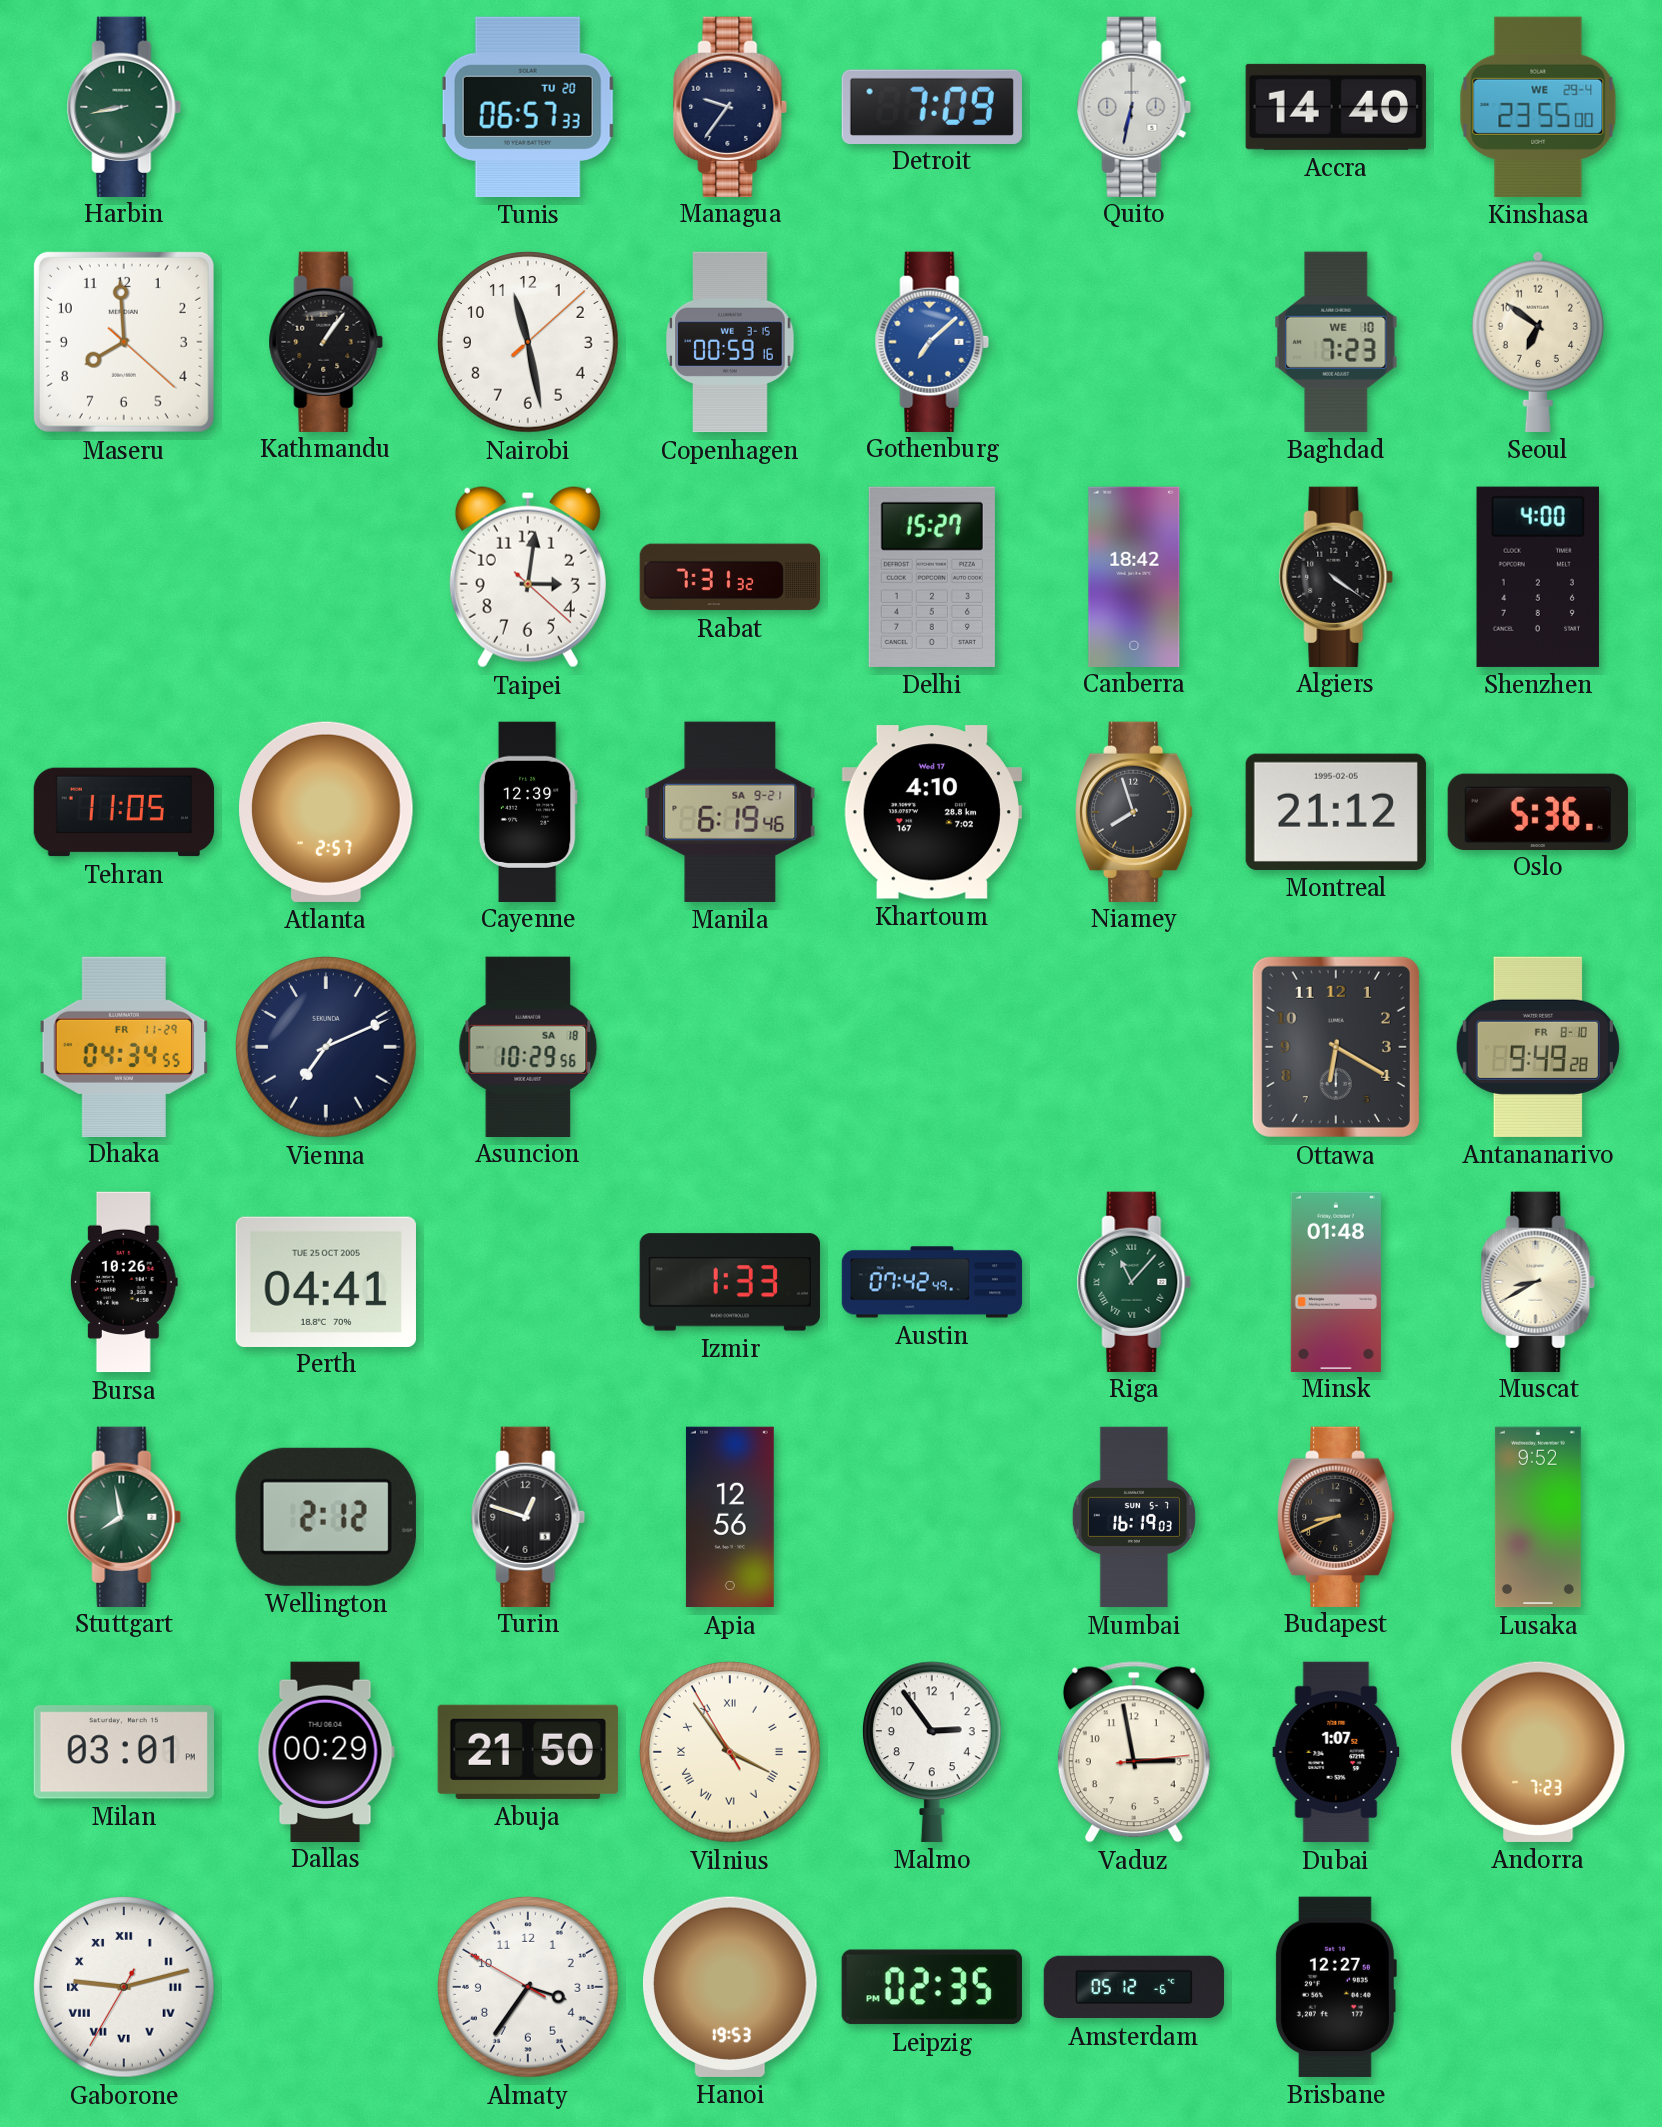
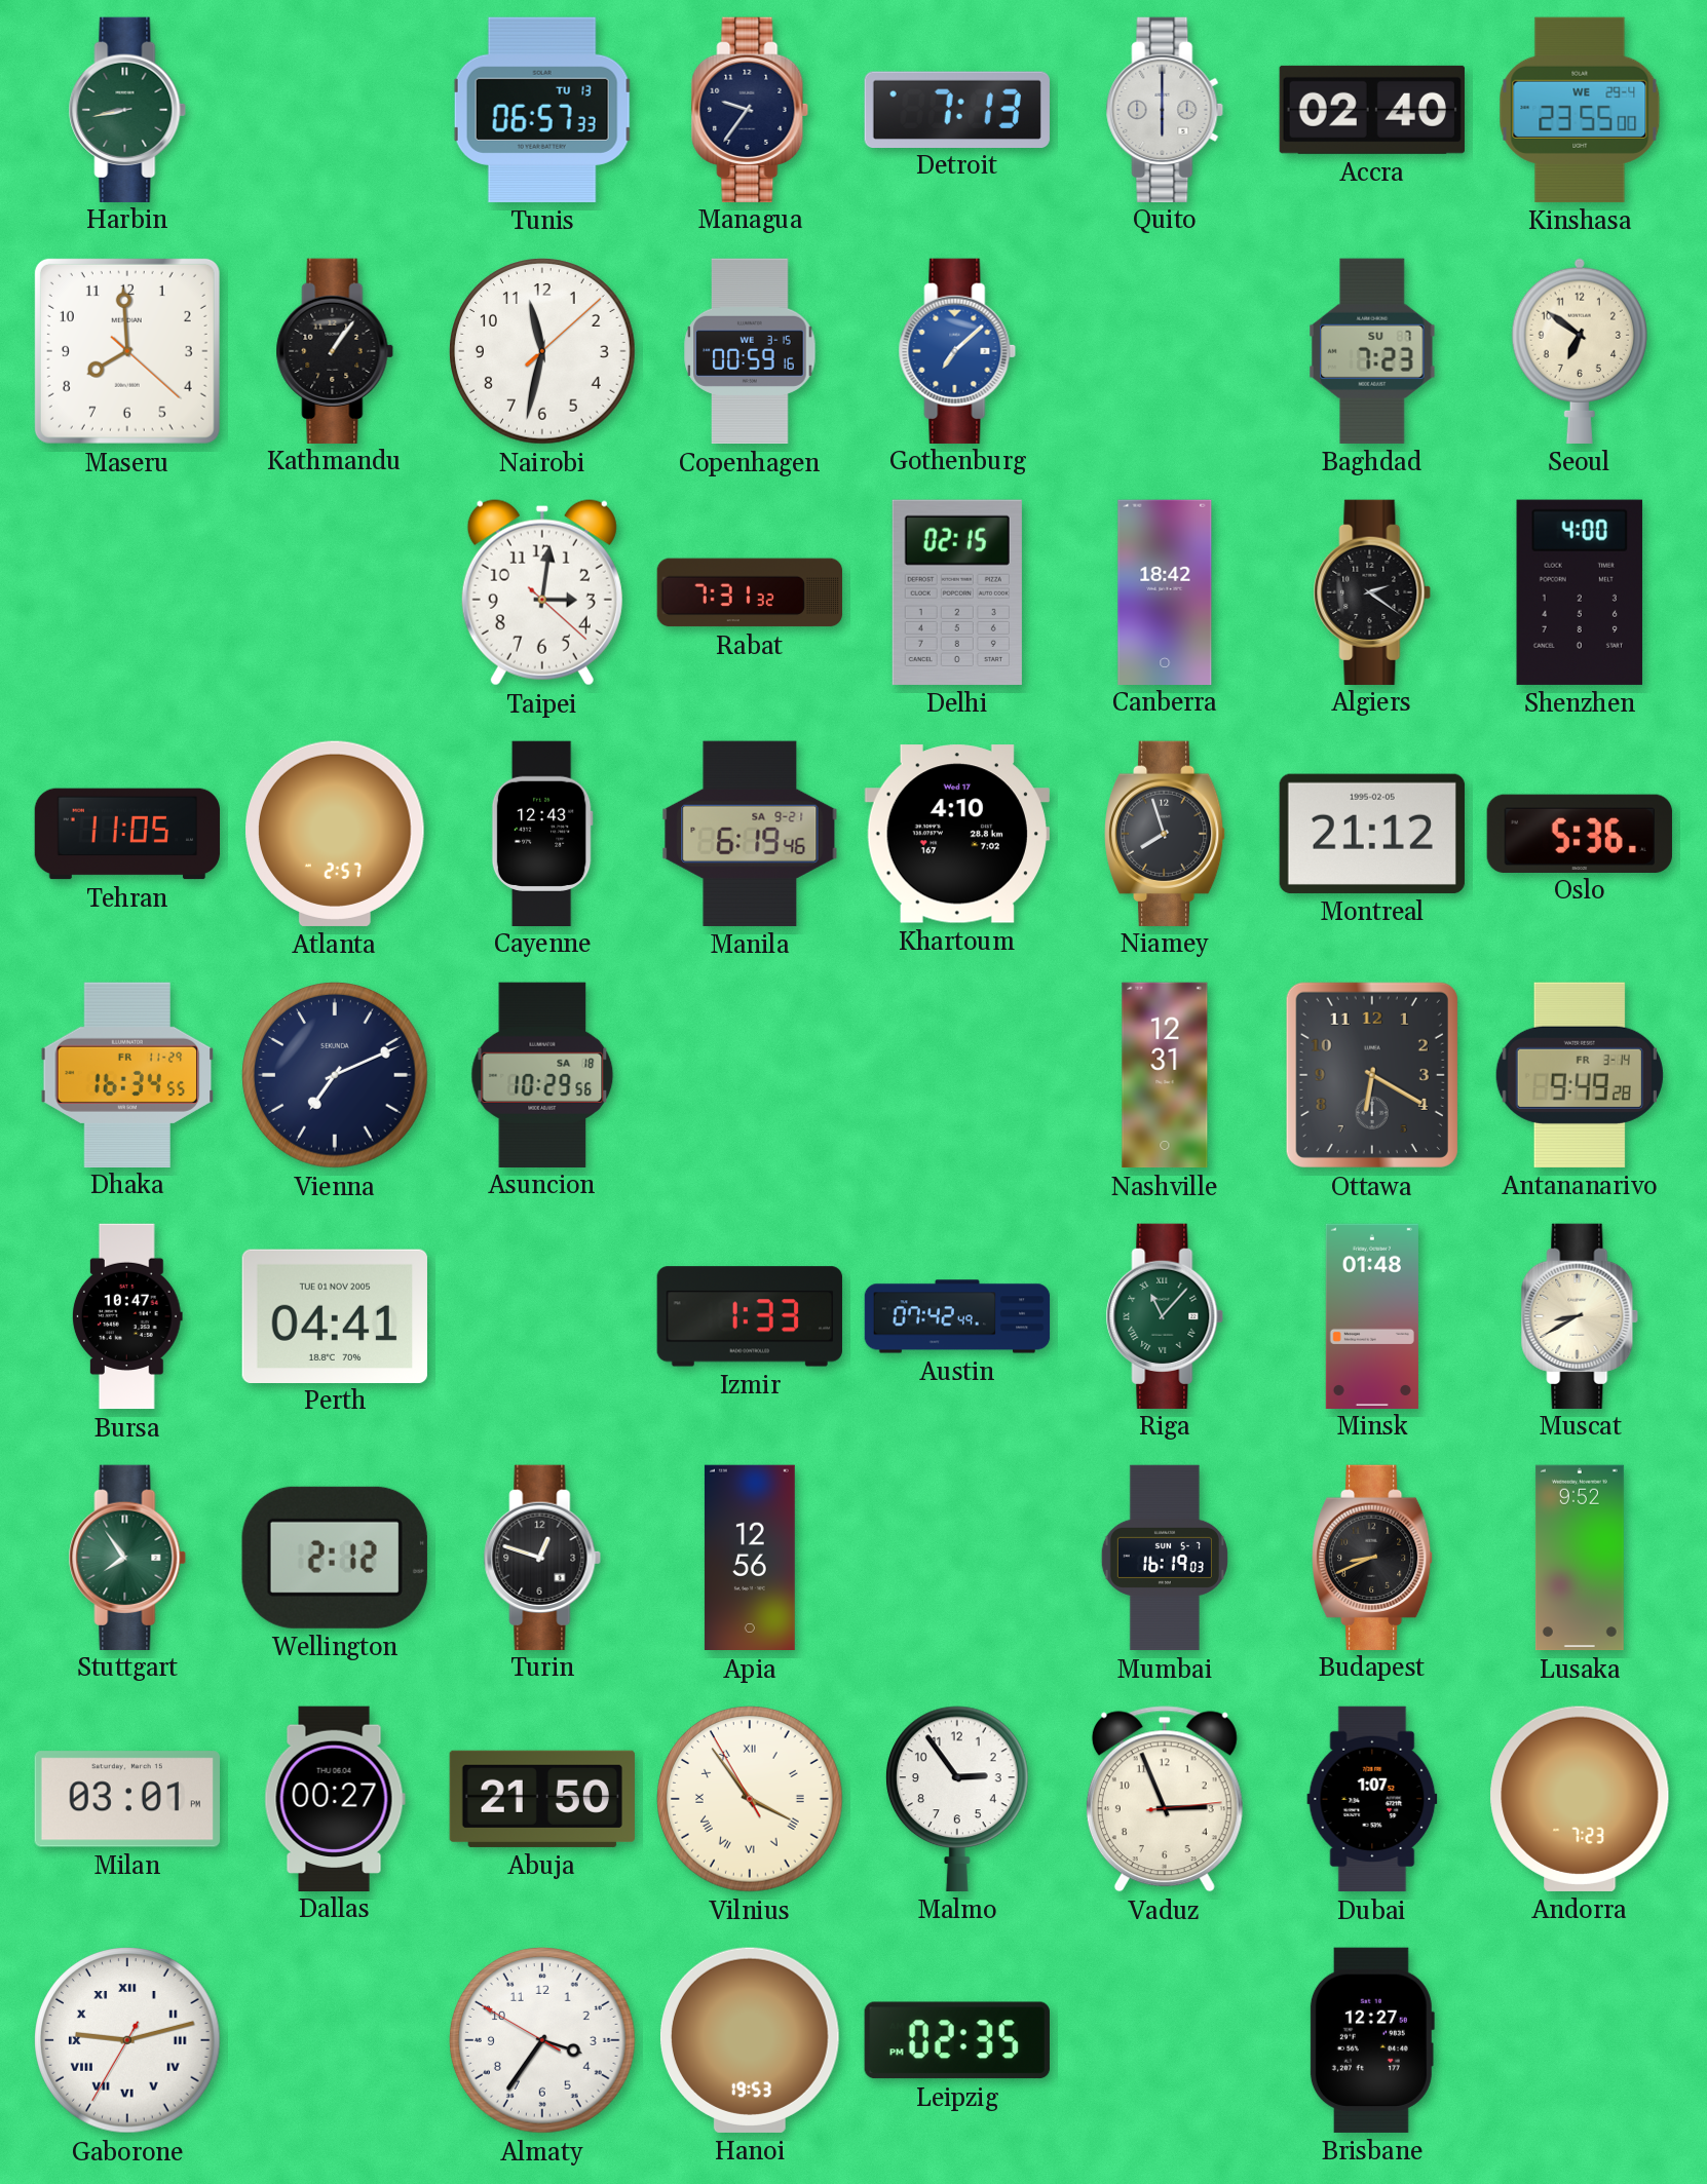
Tunis date: TU 20 -> TU 13
Detroit: 7:09 -> 7:13
Quito: 6:32 -> 6:00
Accra: 14:40 -> 02:40
Nairobi: 11:28 -> 11:32
Baghdad date: WE 10 -> SU 7
Delhi: 15:27 -> 02:15
Algiers: 4:21 -> 2:21
Cayenne: 12:39 -> 12:43
Dhaka: 04:34 -> 16:34
Nashville: none -> 12:31
Antananarivo date: FR 8-10 -> FR 3-14
Bursa: 10:26 -> 10:47
Perth date: TUE 25 OCT 2005 -> TUE 01 NOV 2005
Stuttgart: 7:58 -> 7:54
Dallas: 00:29 -> 00:27
Vaduz: 2:58 -> 2:56
Amsterdam: 05:12 -> none
